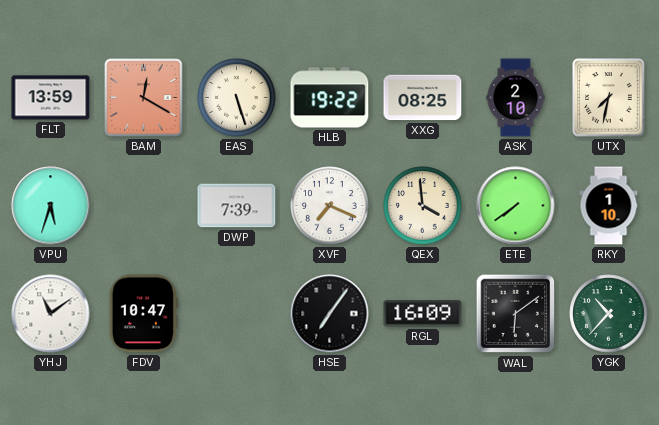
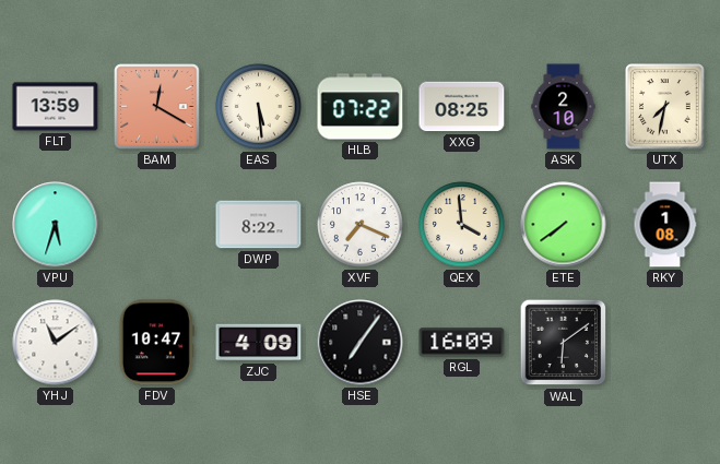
EAS: 5:27 -> 5:29
HLB: 19:22 -> 07:22
DWP: 7:39 -> 8:22
RKY: 1:10 -> 1:08
ZJC: none -> 4:09
YGK: 10:37 -> none
